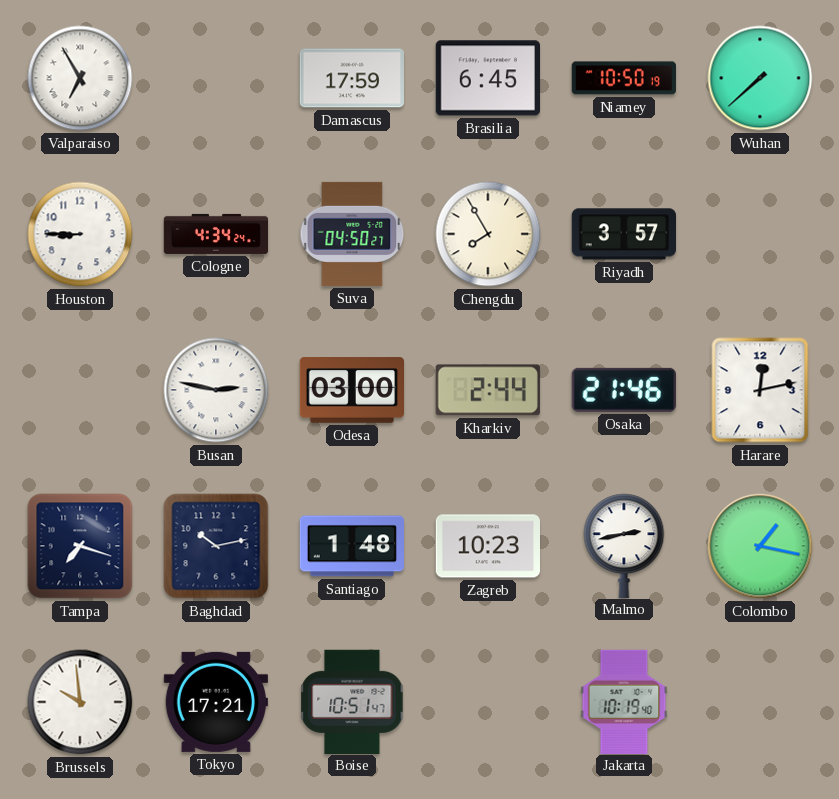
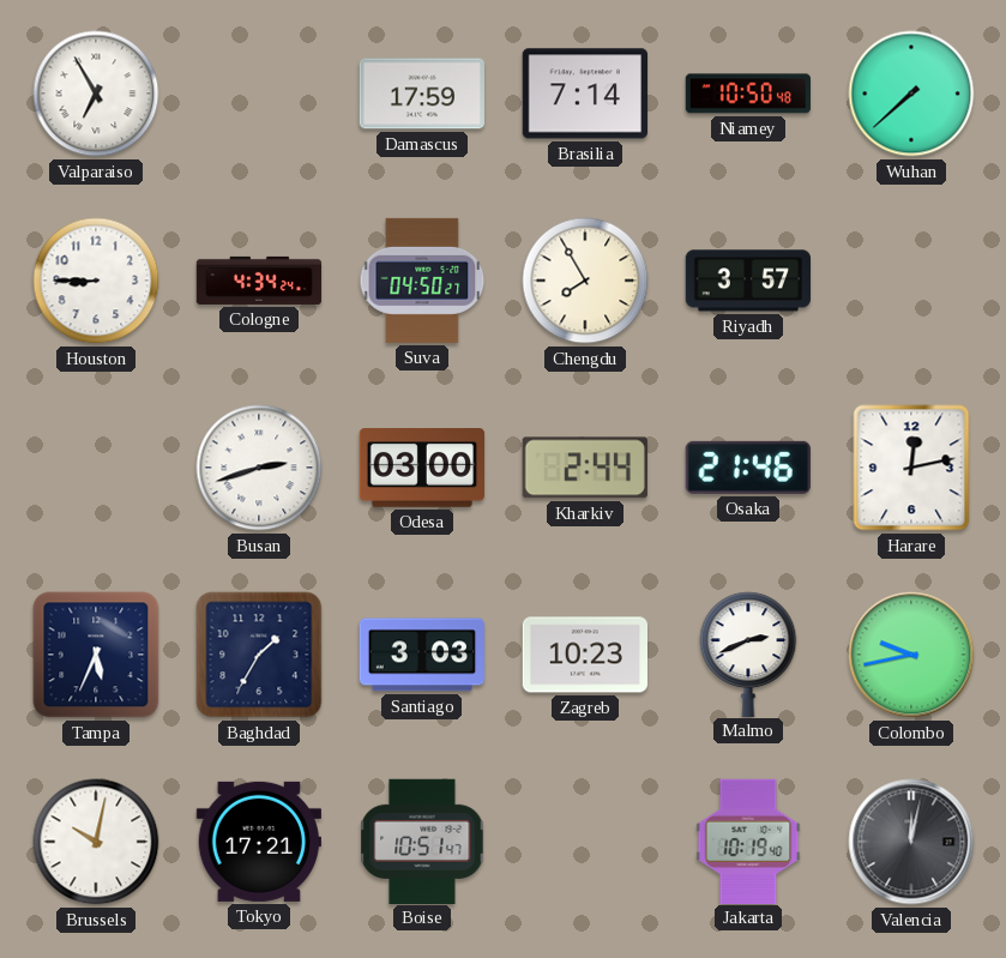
Brasilia: 6:45 -> 7:14
Niamey: 10:50:19 -> 10:50:48
Busan: 2:47 -> 2:42
Tampa: 7:18 -> 5:34
Baghdad: 10:13 -> 1:35
Santiago: 1:48 -> 3:03
Malmo: 2:43 -> 2:41
Colombo: 1:17 -> 9:43
Brussels: 9:59 -> 10:02
Valencia: none -> 12:02
